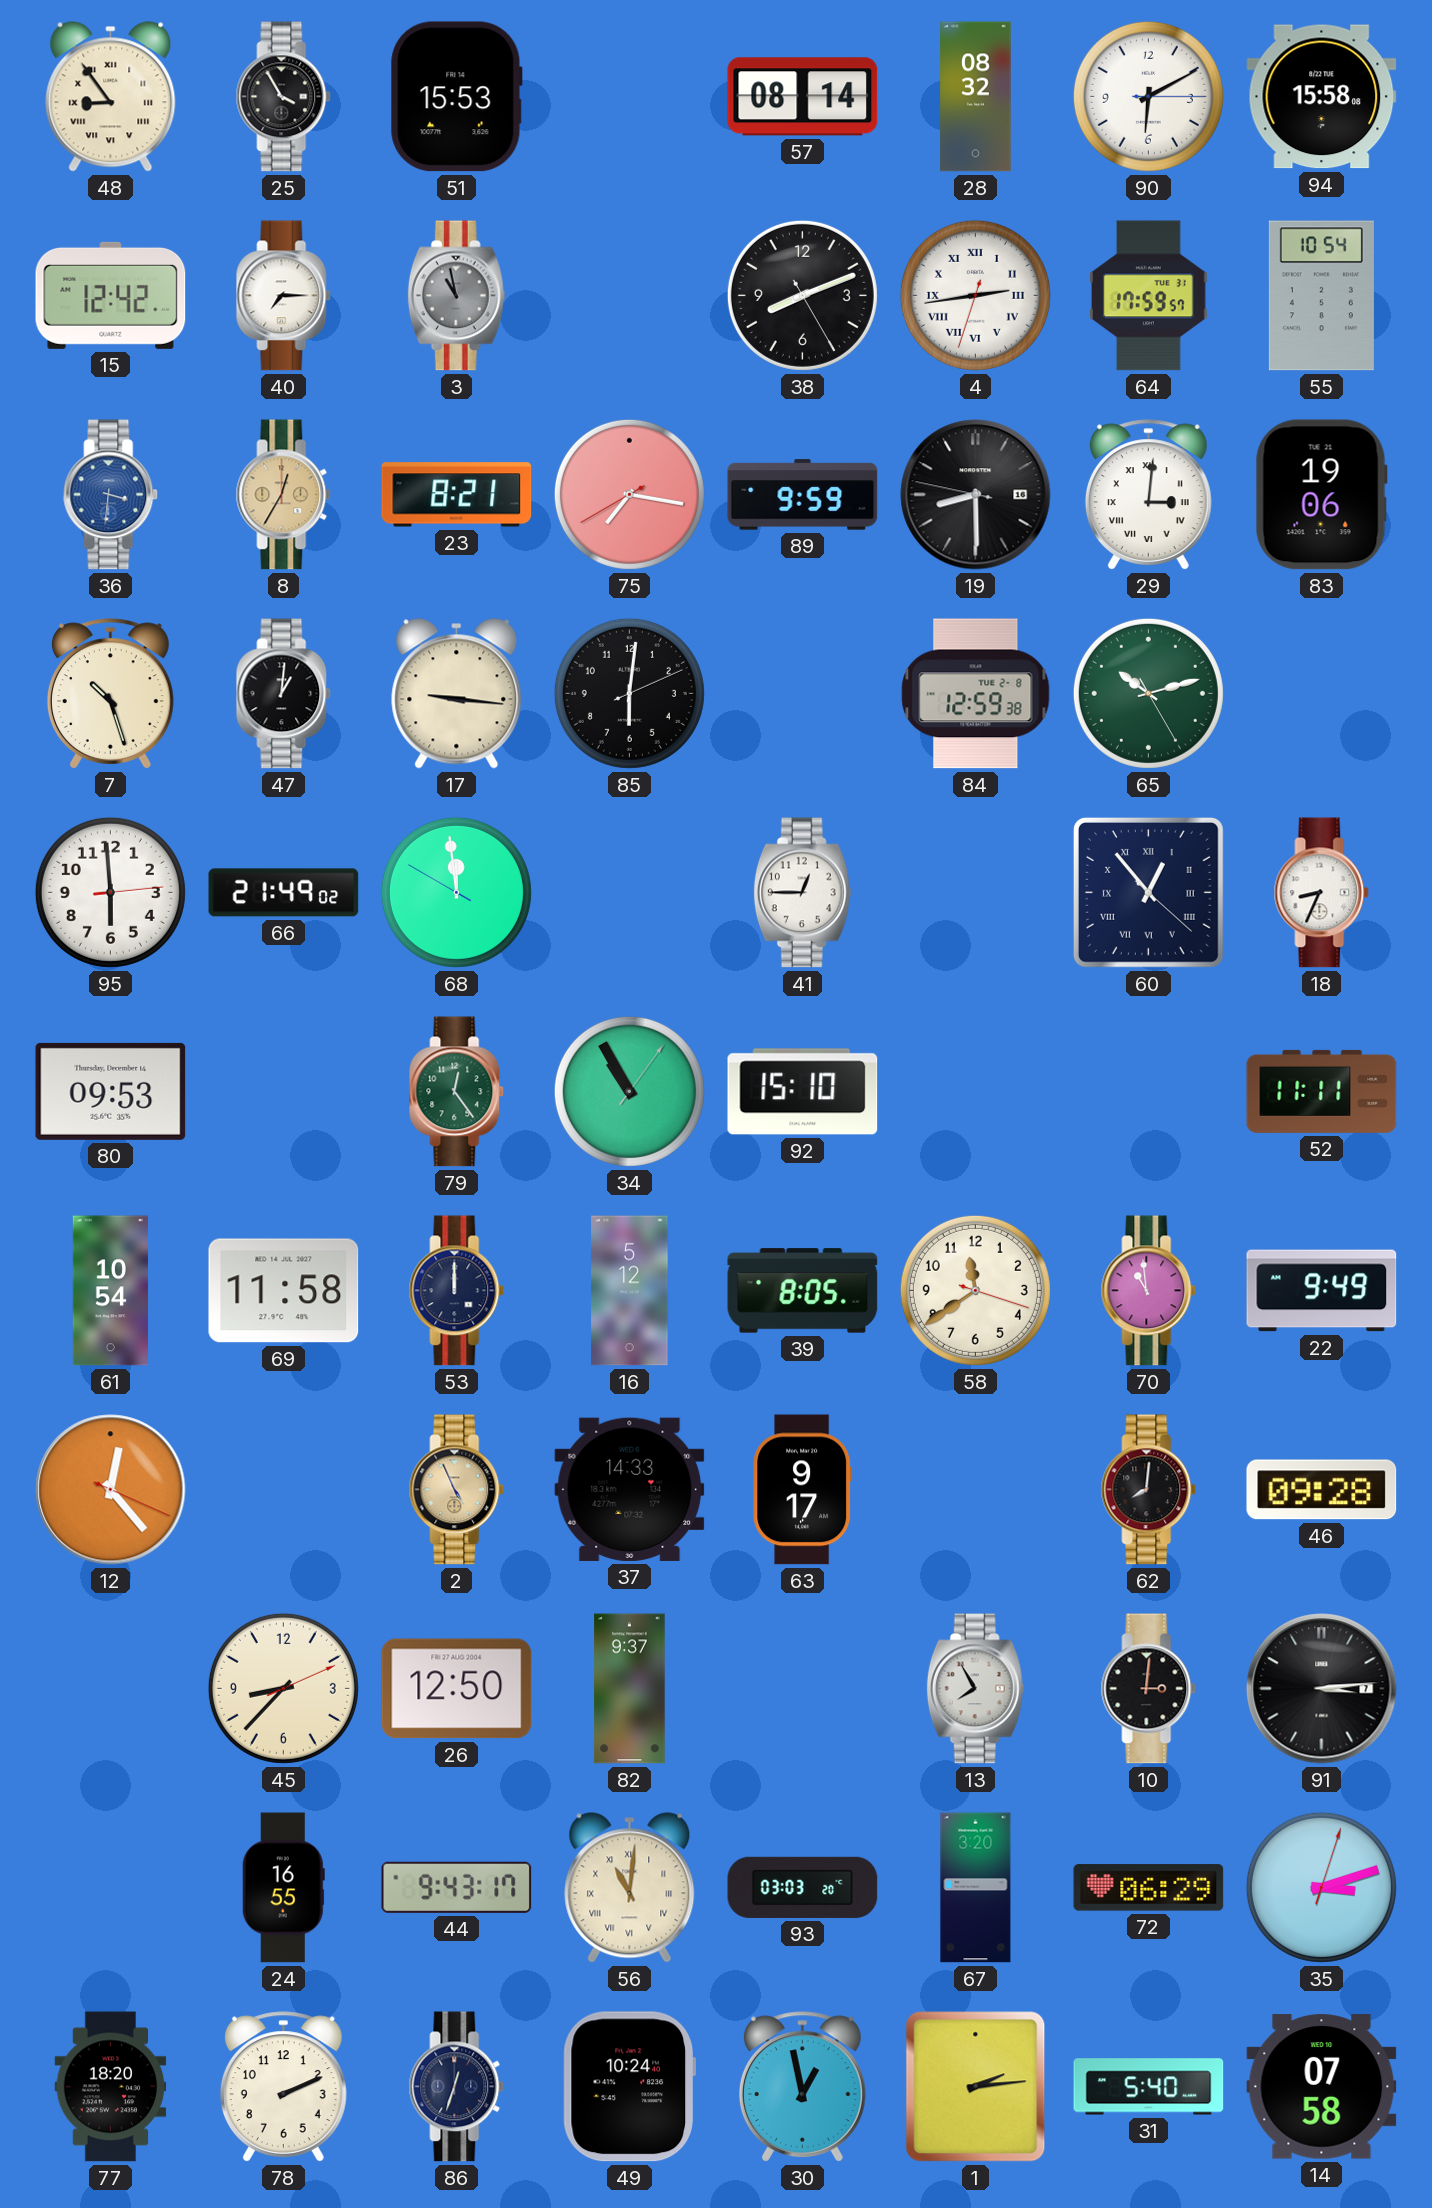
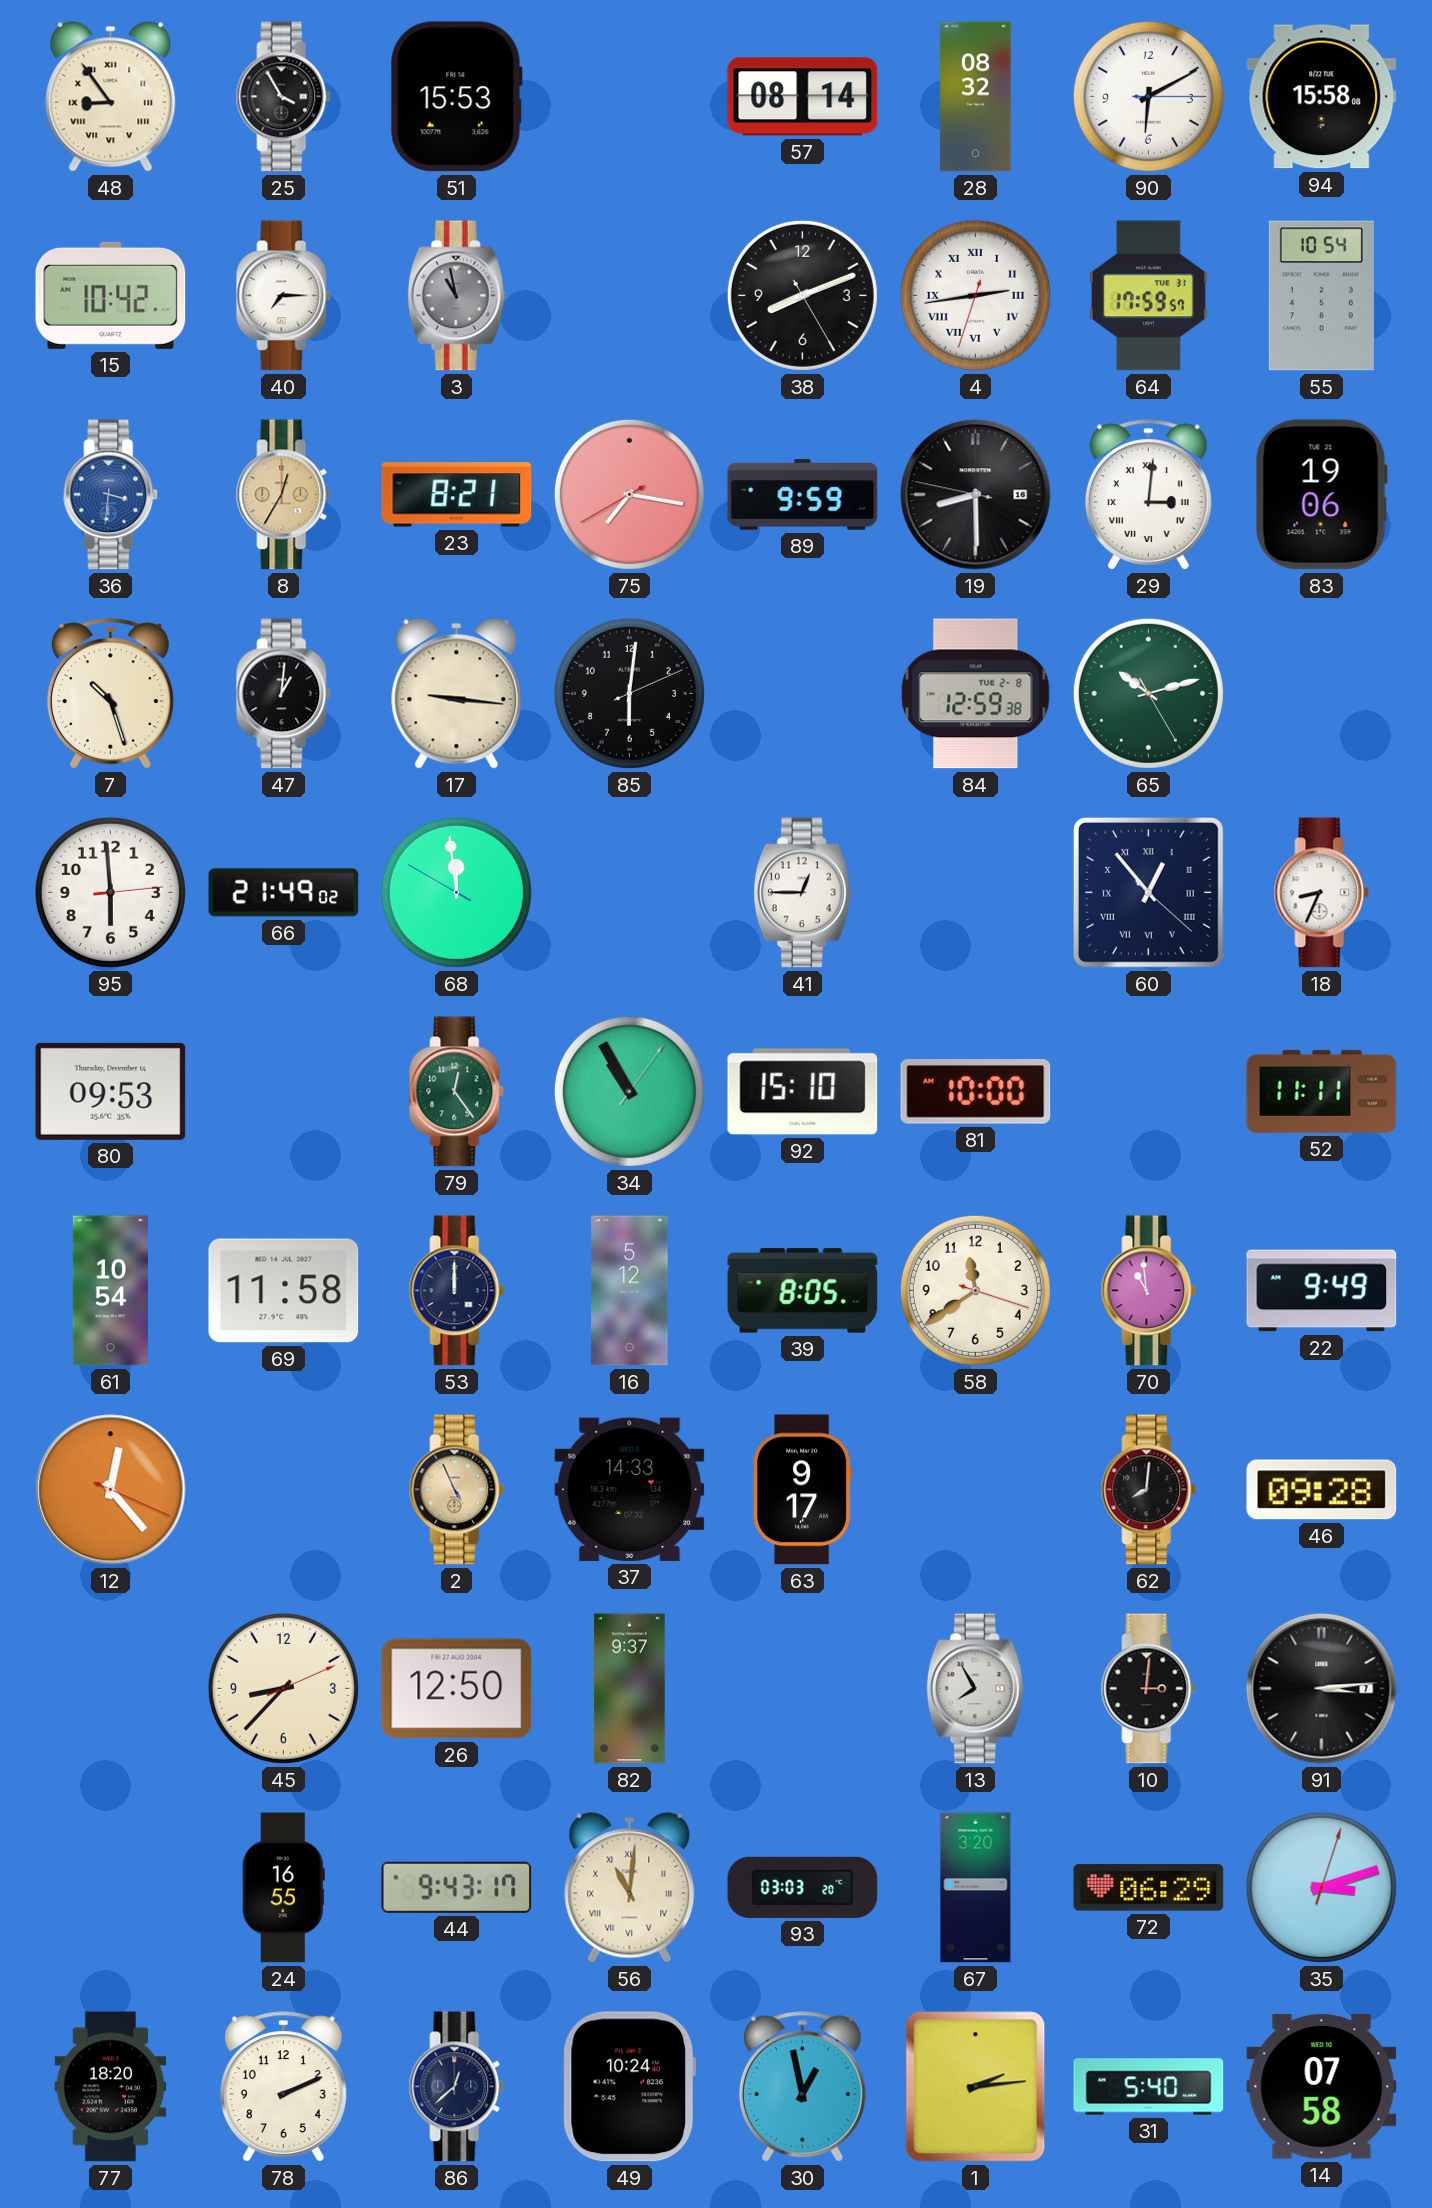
15: 12:42 -> 10:42
81: none -> 10:00
86: 12:33 -> 12:38
